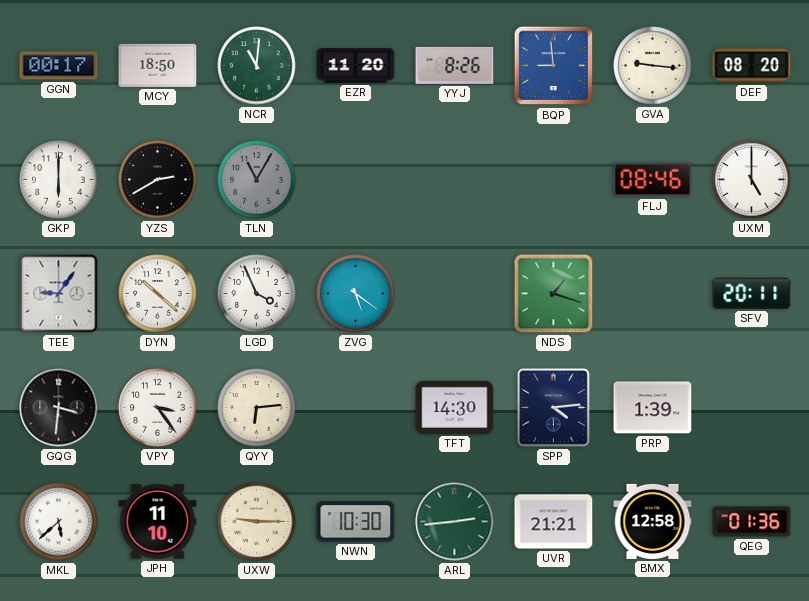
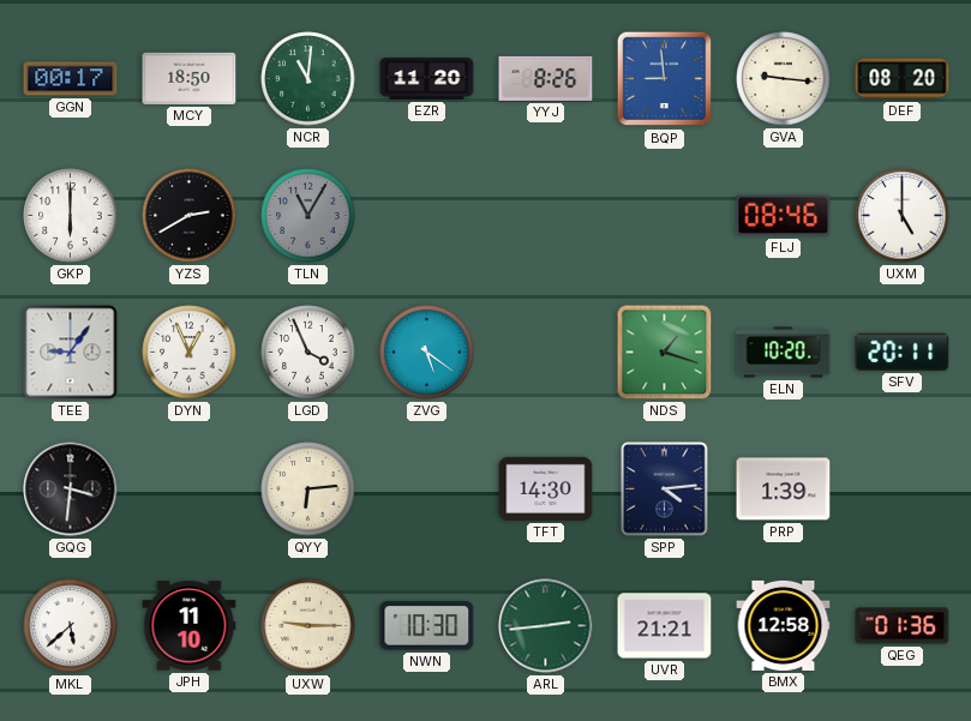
DYN: 10:22 -> 12:56
ELN: none -> 10:20
VPY: 3:24 -> none
